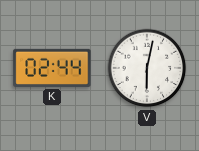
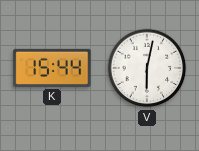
K: 02:44 -> 15:44
